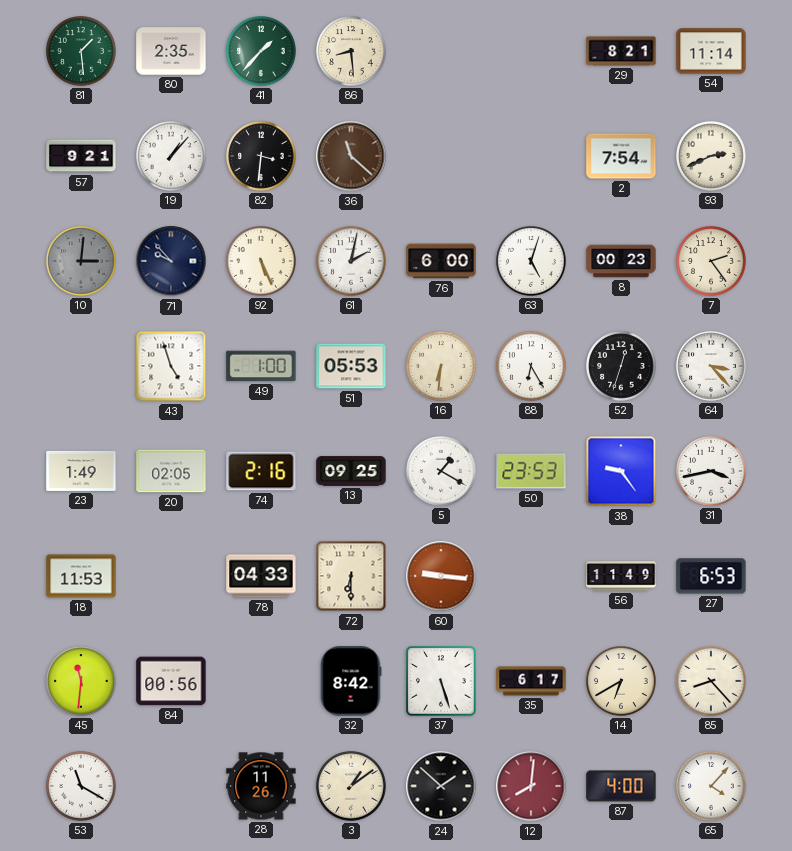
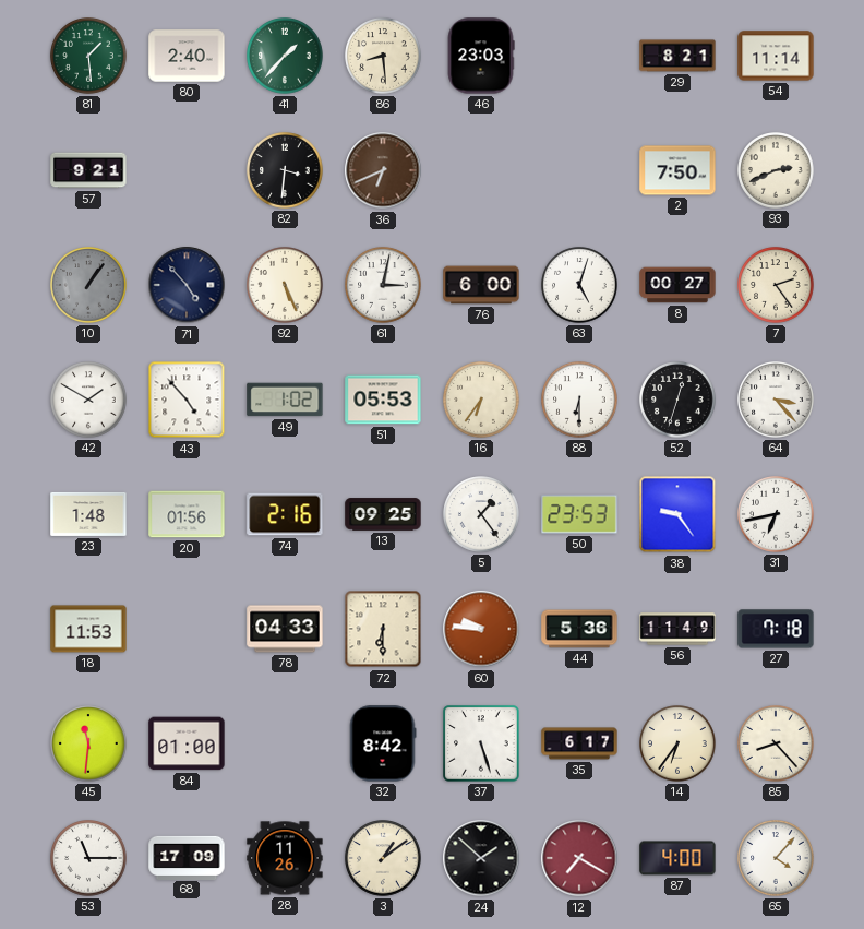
80: 2:35 -> 2:40
46: none -> 23:03
19: 1:07 -> none
36: 11:22 -> 6:41
2: 7:54 -> 7:50
10: 3:01 -> 1:06
71: 9:53 -> 4:53
61: 2:02 -> 3:02
8: 00:23 -> 00:27
42: none -> 1:50
43: 4:57 -> 4:53
49: 1:00 -> 1:02
16: 6:31 -> 6:36
88: 6:25 -> 6:30
23: 1:49 -> 1:48
20: 02:05 -> 01:56
5: 1:20 -> 1:24
31: 3:43 -> 6:43
60: 9:16 -> 9:46
44: none -> 5:36
27: 6:53 -> 7:18
84: 00:56 -> 01:00
14: 6:40 -> 6:36
53: 11:20 -> 11:15
68: none -> 17:09
12: 8:01 -> 7:20
